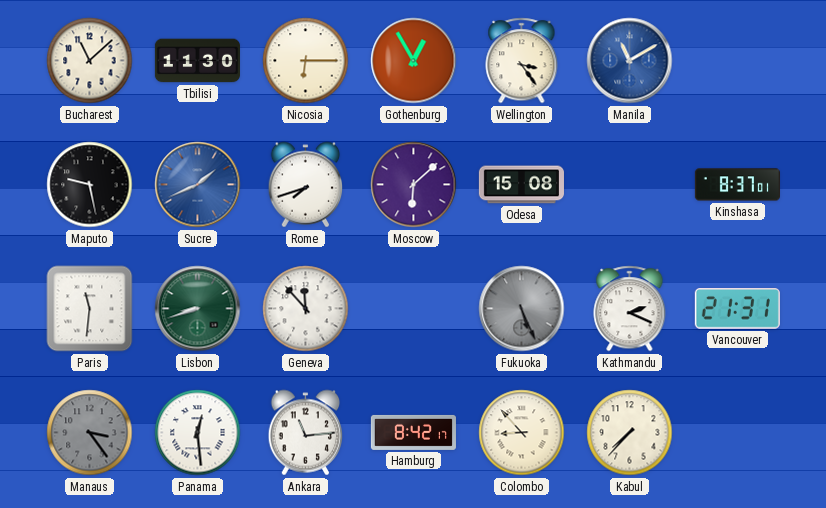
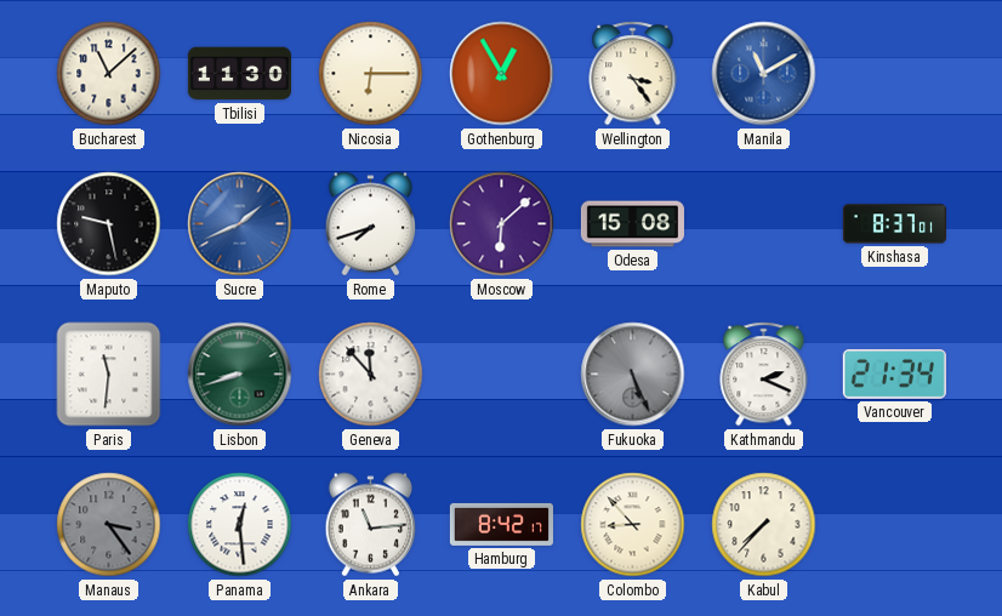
Vancouver: 21:31 -> 21:34
